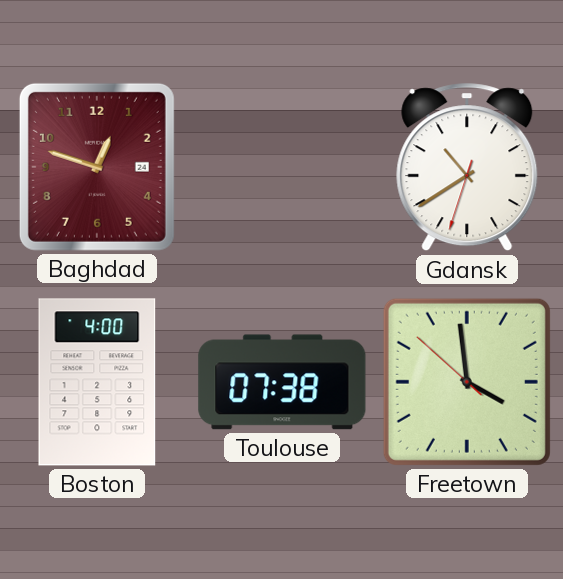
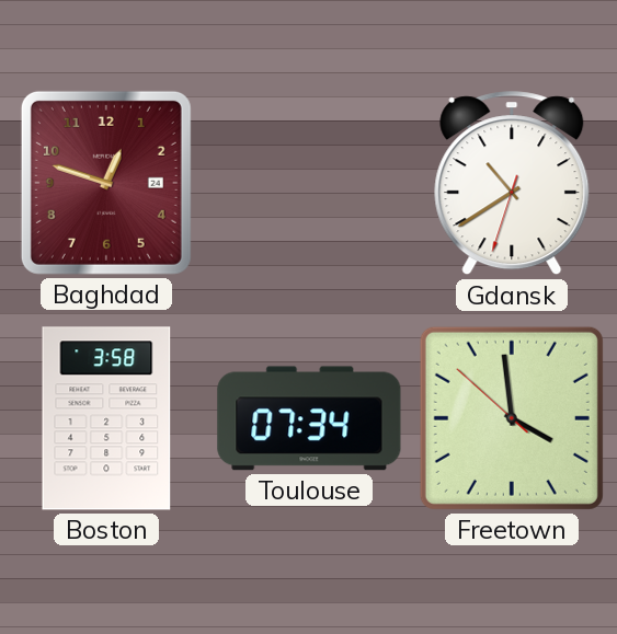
Boston: 4:00 -> 3:58
Toulouse: 07:38 -> 07:34
